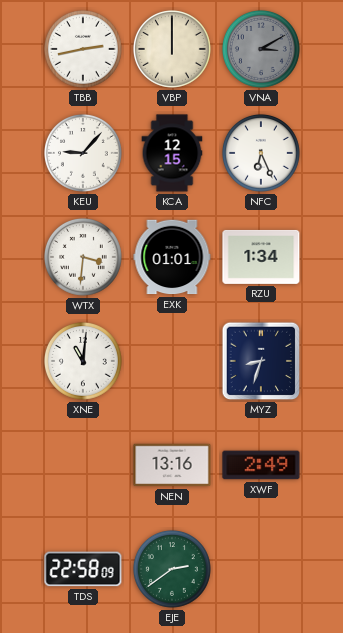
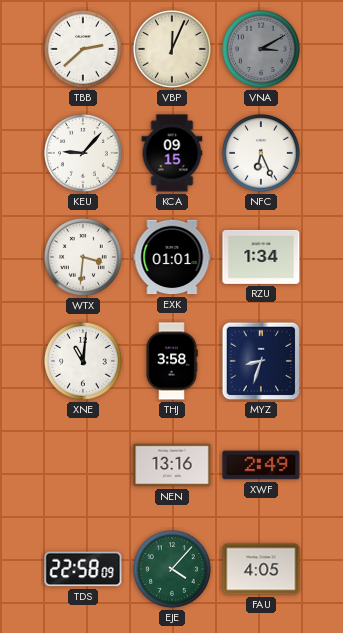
TBB: 2:43 -> 2:38
VBP: 12:00 -> 12:04
KCA: 12:15 -> 09:15
THJ: none -> 3:58
EJE: 2:39 -> 4:07
FAU: none -> 4:05
